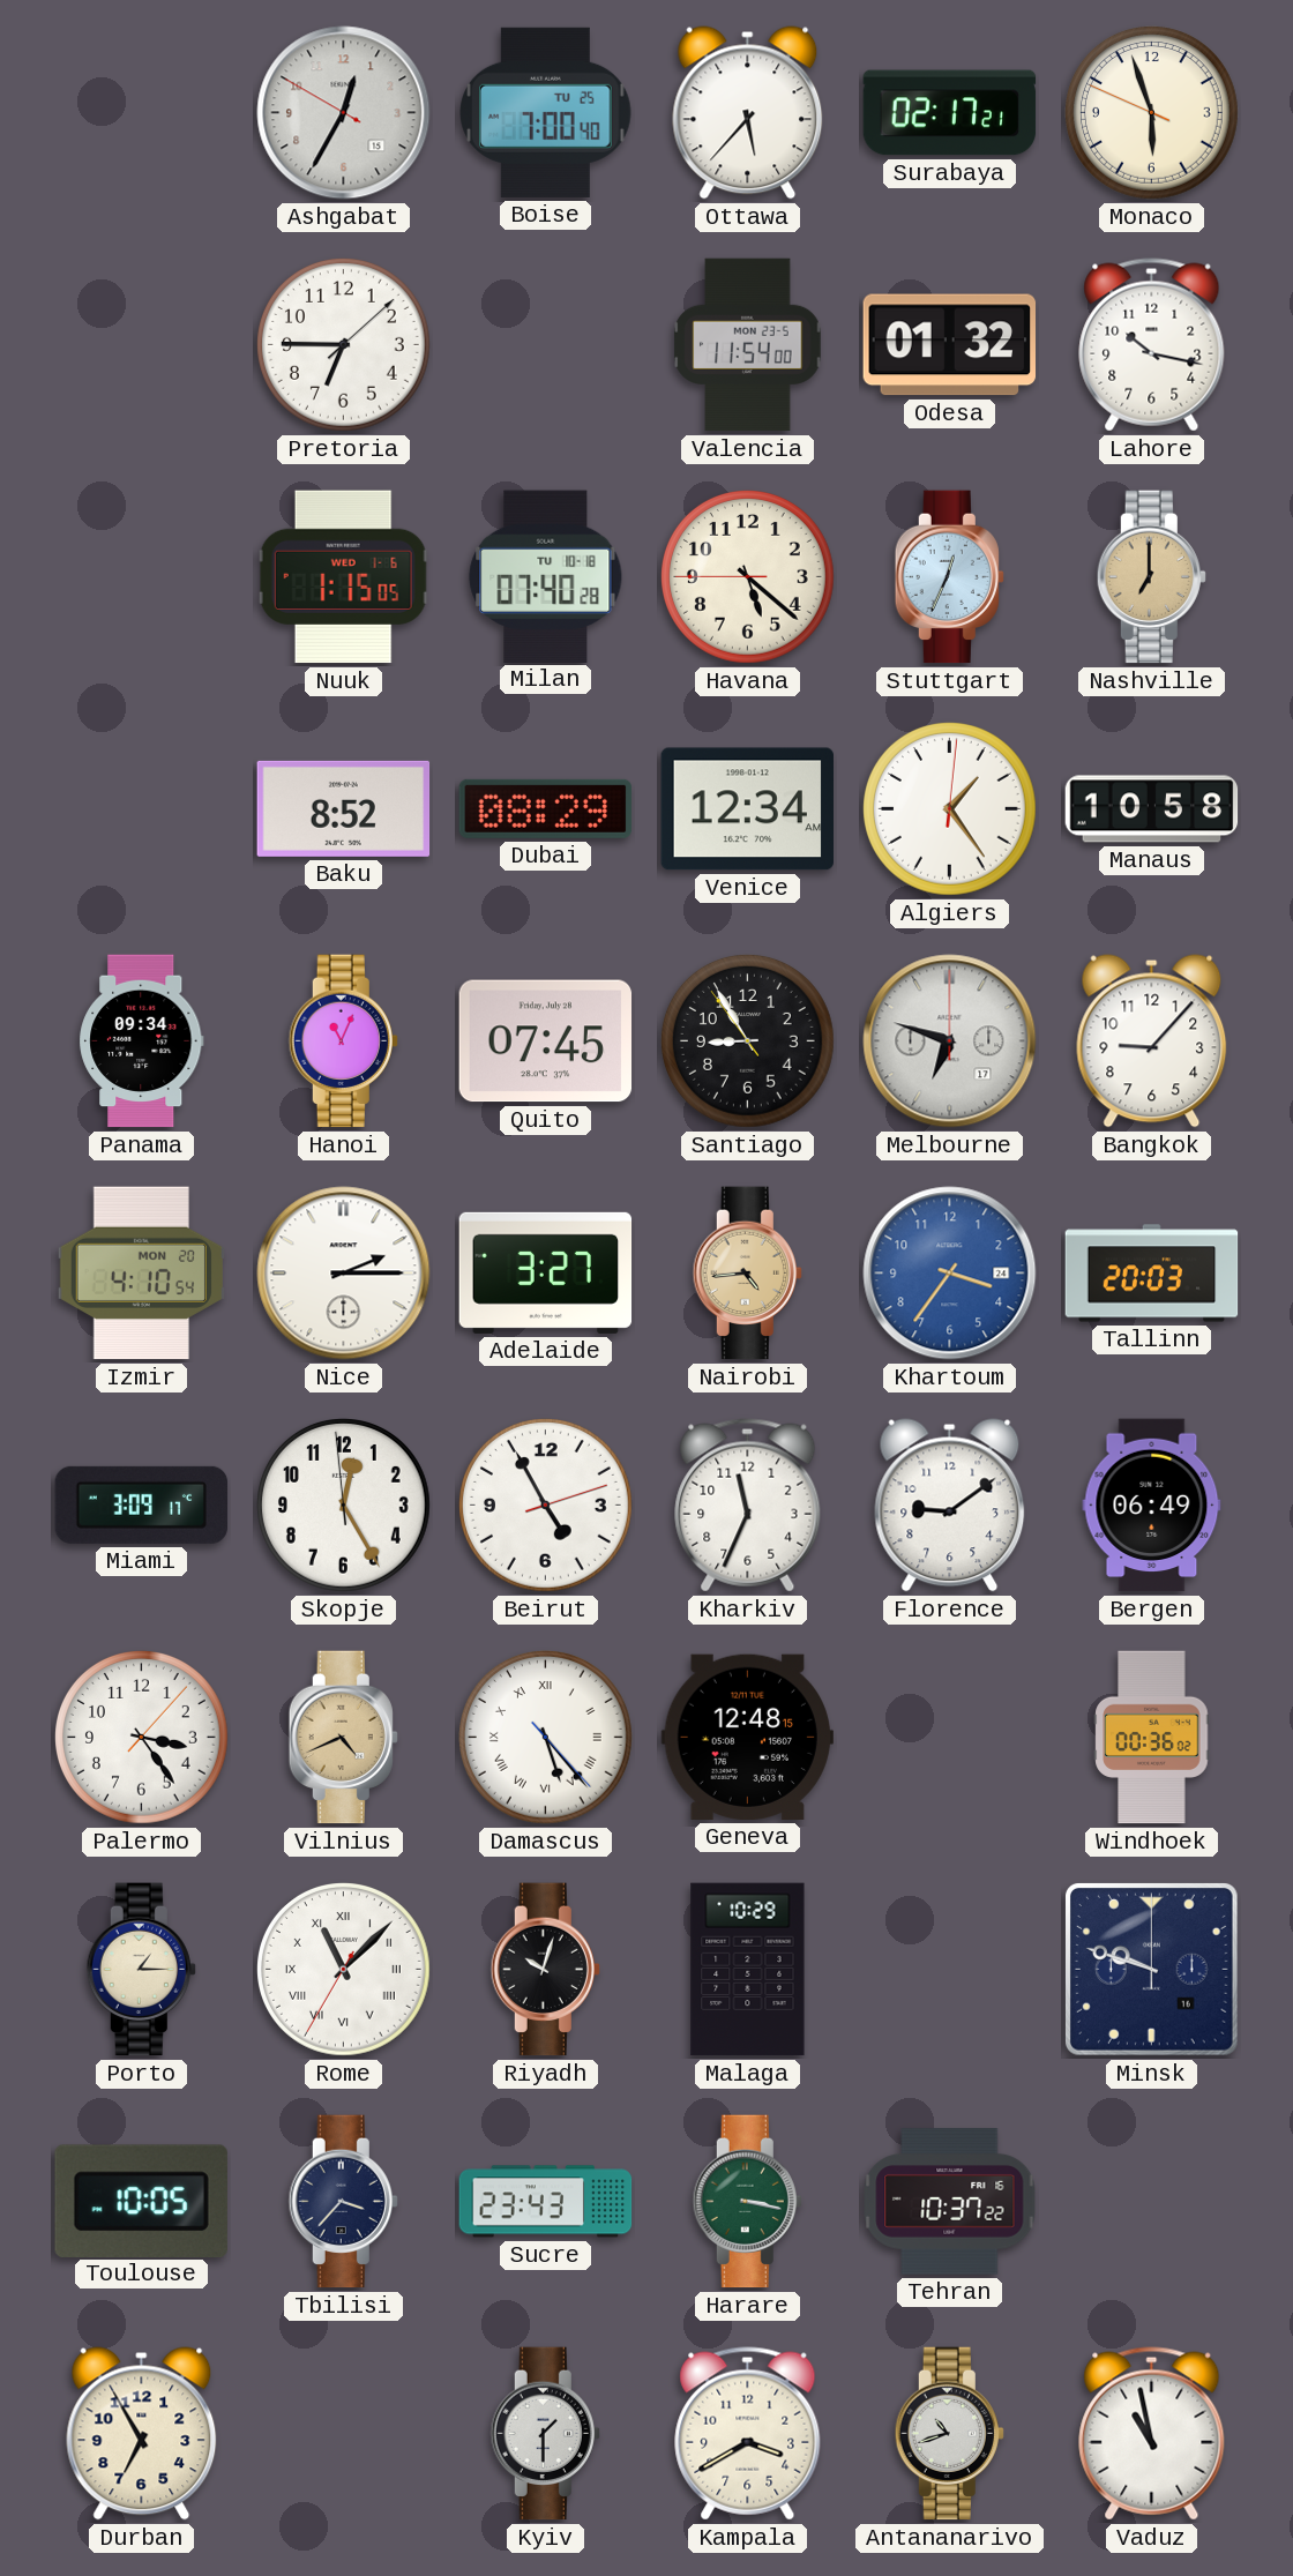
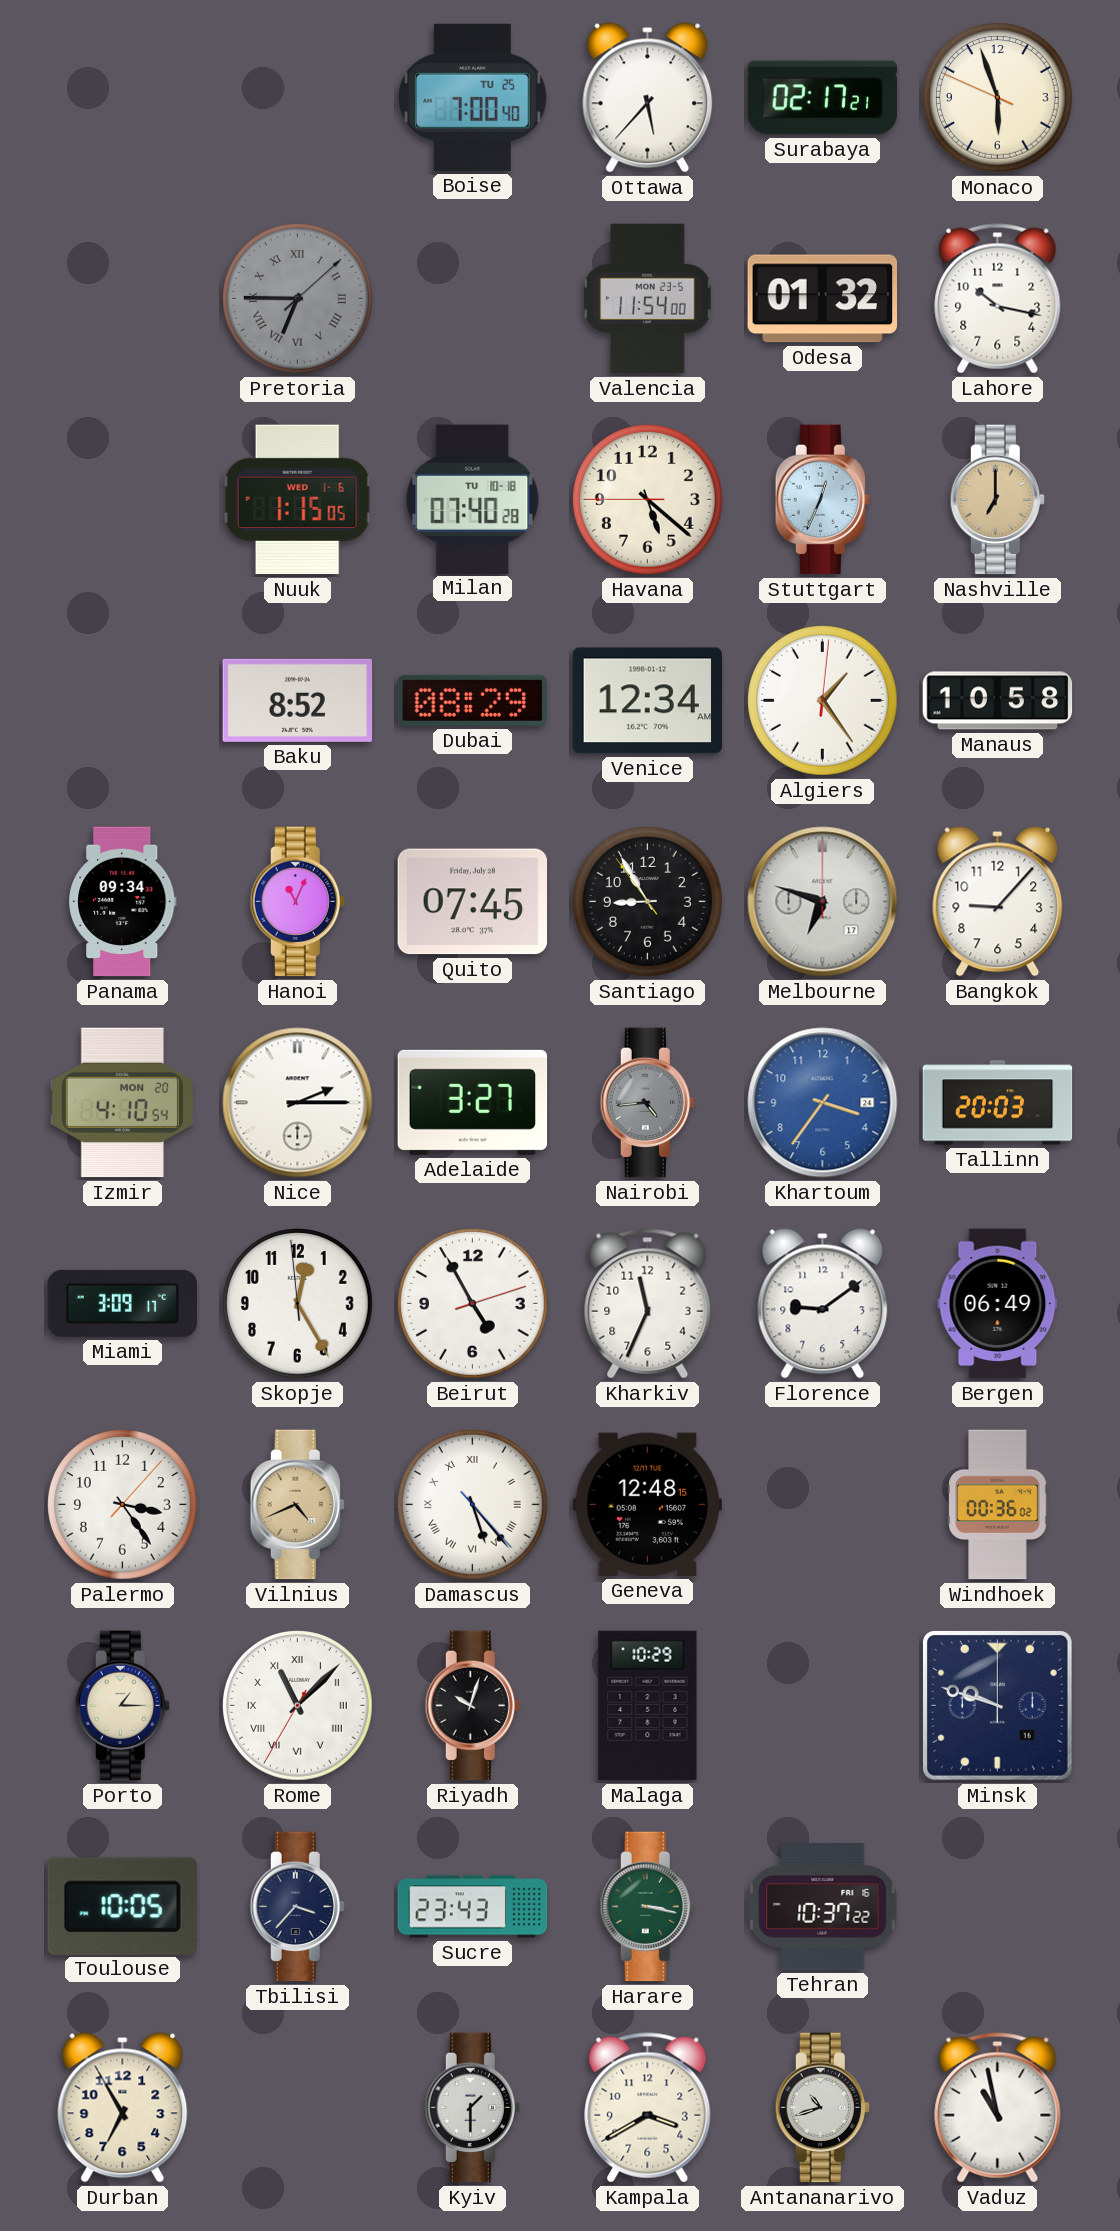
Ashgabat: 12:34 -> none
Pretoria dial: white -> grey
Pretoria numerals: Arabic -> Roman
Nairobi dial: champagne -> grey
